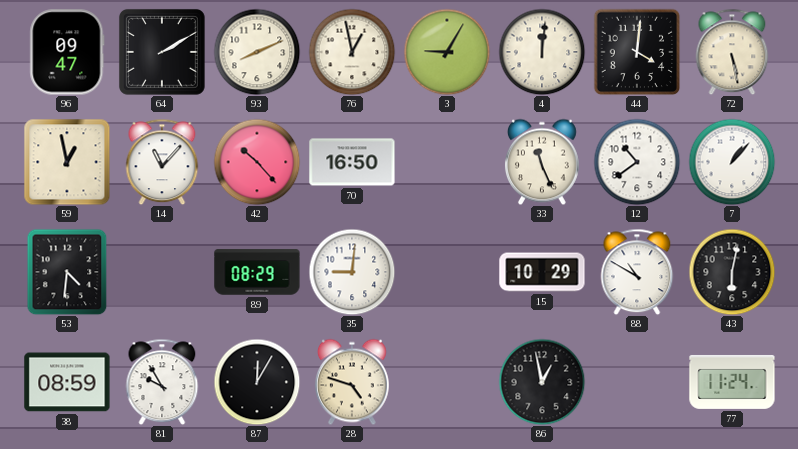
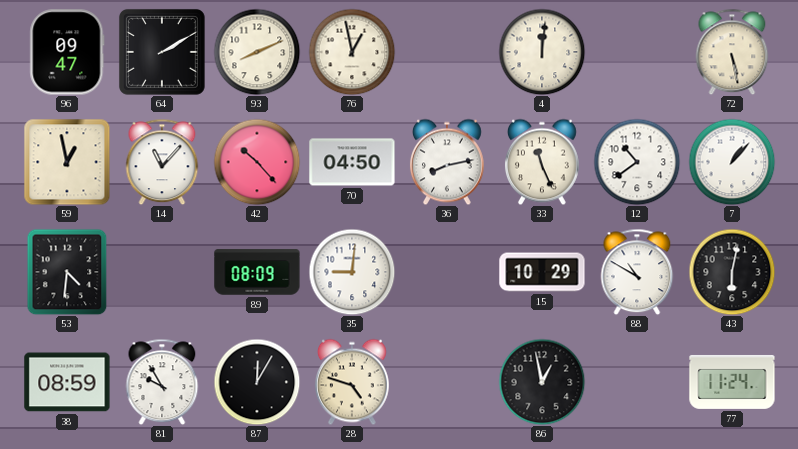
3: 9:05 -> none
44: 4:01 -> none
70: 16:50 -> 04:50
36: none -> 8:13
89: 08:29 -> 08:09
